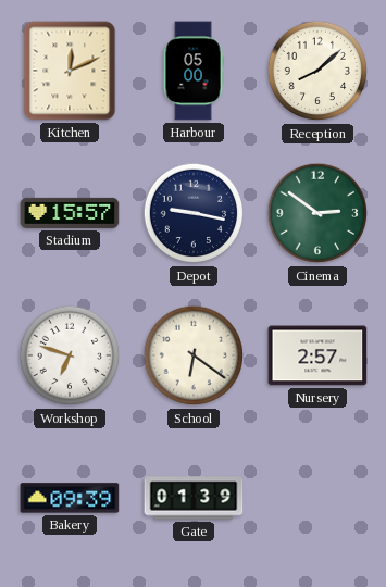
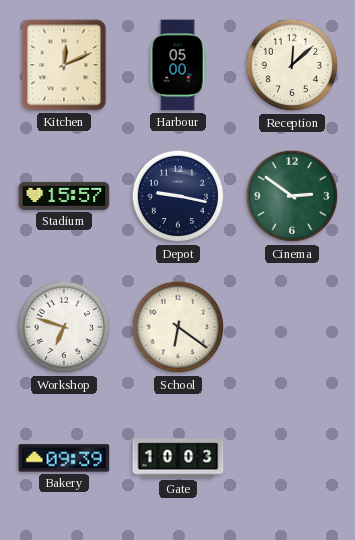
Reception: 8:08 -> 12:08
Nursery: 2:57 -> none
Gate: 01:39 -> 10:03
